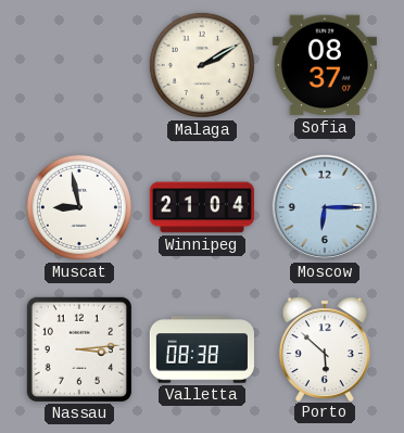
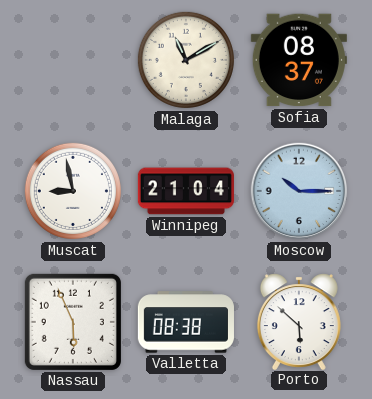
Malaga: 2:10 -> 11:10
Moscow: 6:15 -> 10:15
Nassau: 3:14 -> 5:56
